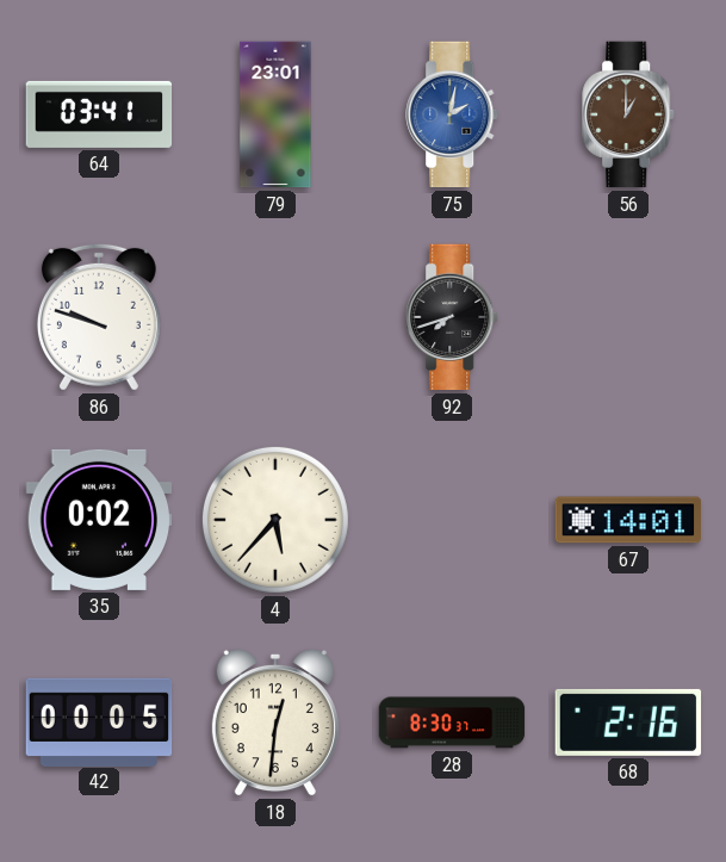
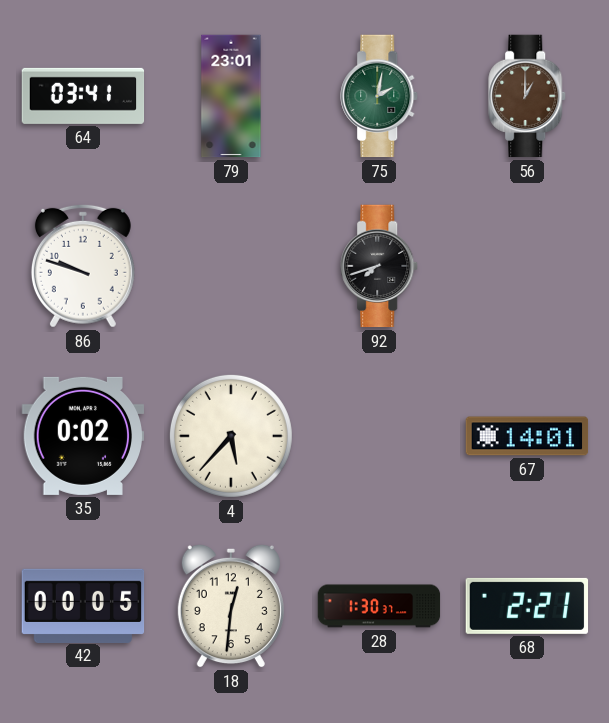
75 dial: blue -> green
28: 8:30 -> 1:30
68: 2:16 -> 2:21
